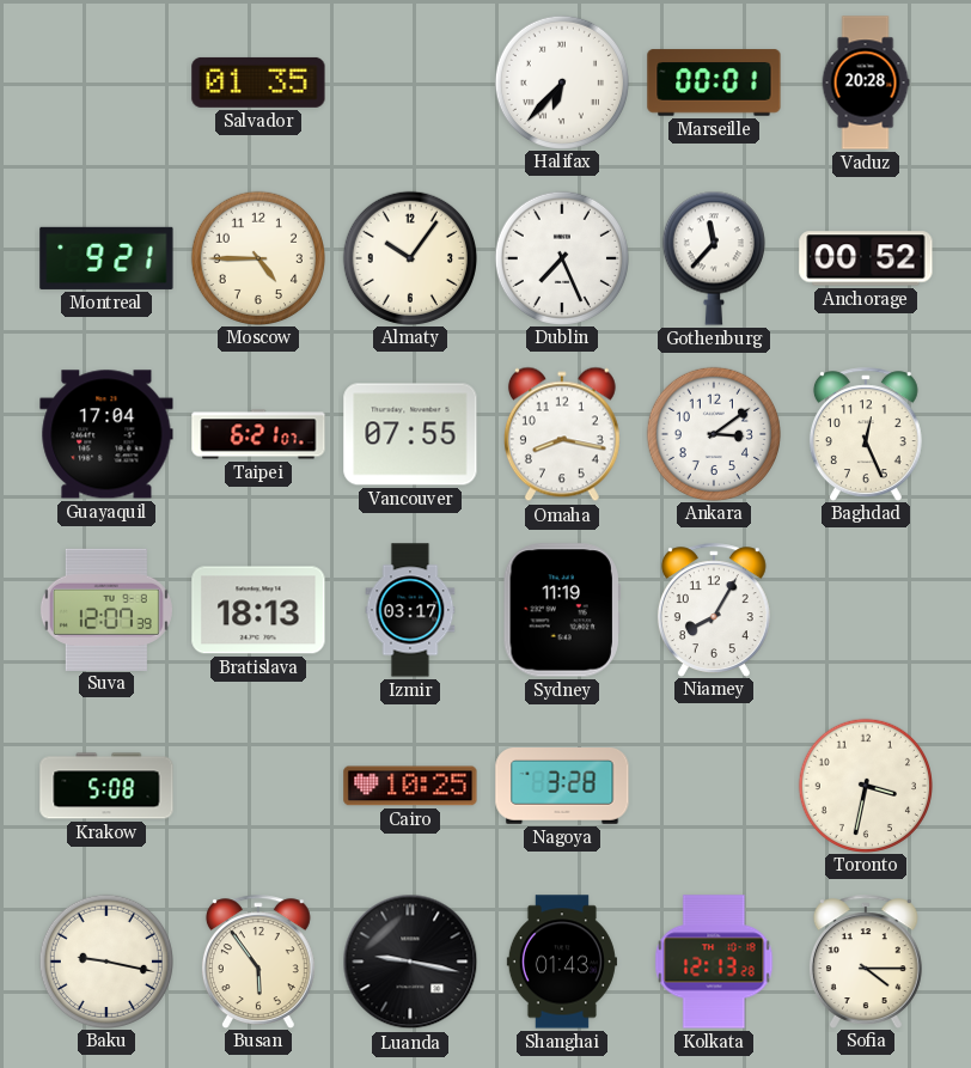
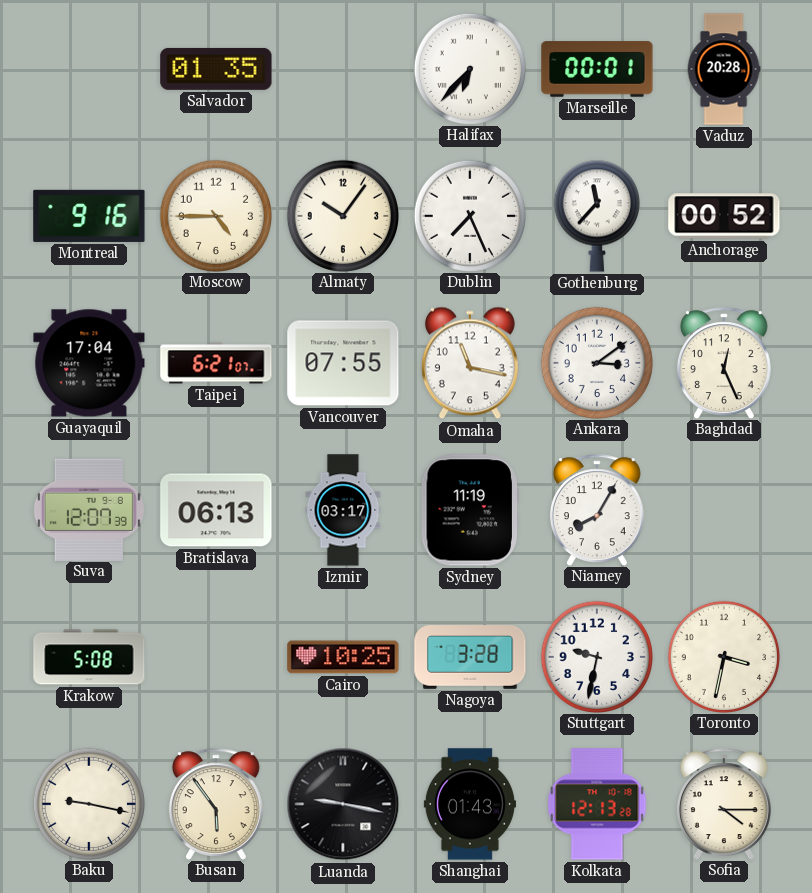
Montreal: 9:21 -> 9:16
Omaha: 8:17 -> 11:17
Bratislava: 18:13 -> 06:13
Stuttgart: none -> 9:32
